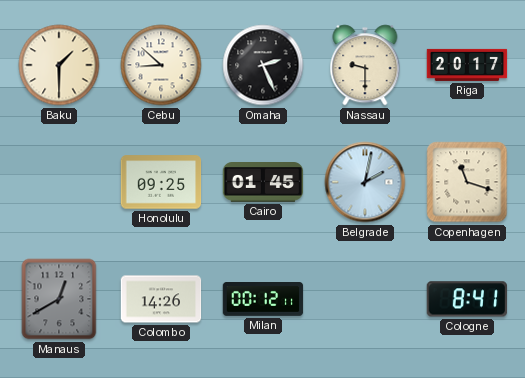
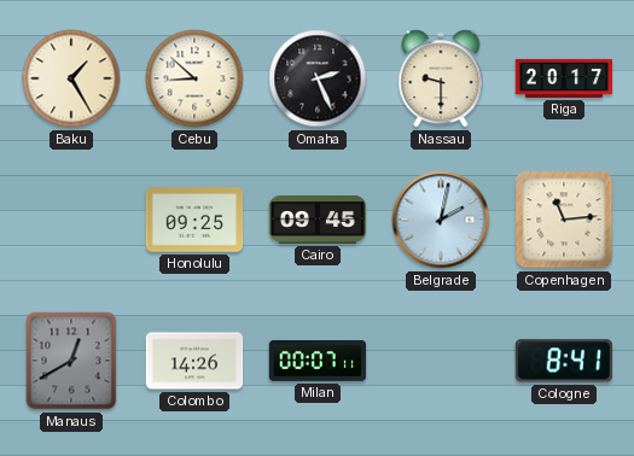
Baku: 1:30 -> 1:25
Cairo: 01:45 -> 09:45
Copenhagen: 11:18 -> 11:14
Milan: 00:12 -> 00:07
